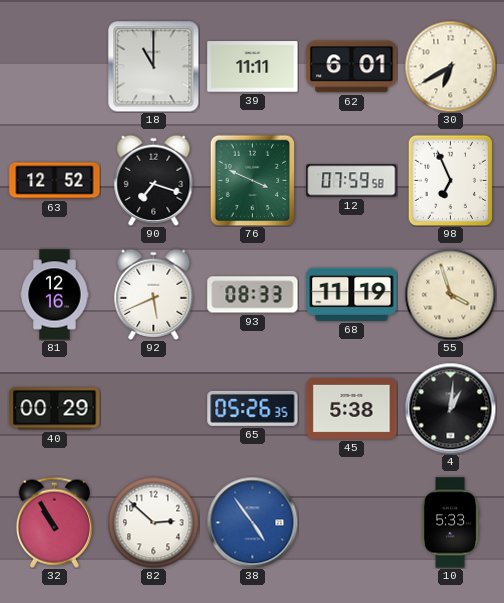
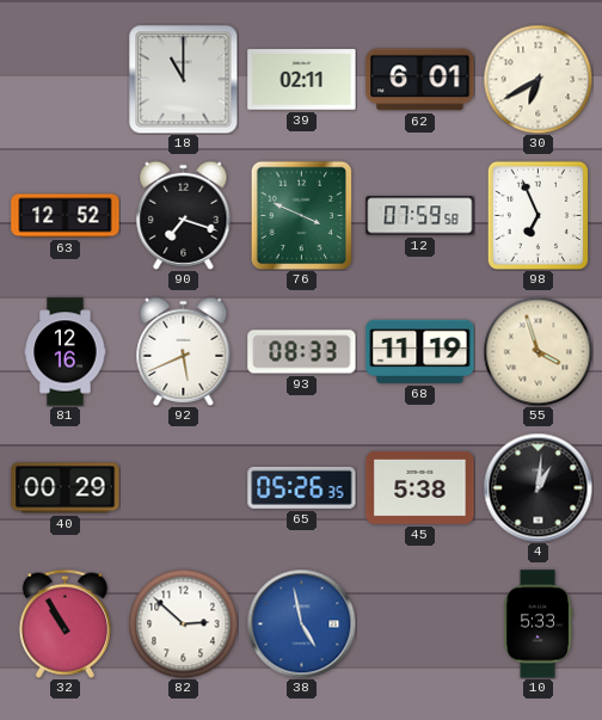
39: 11:11 -> 02:11
38: 4:54 -> 4:58
